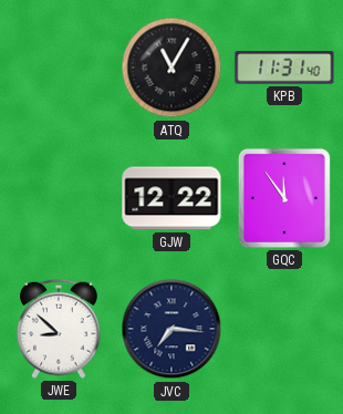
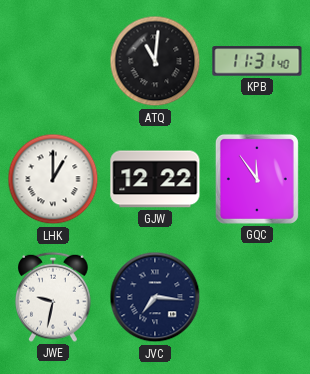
ATQ: 11:05 -> 11:01
LHK: none -> 1:00
JWE: 8:52 -> 9:32
